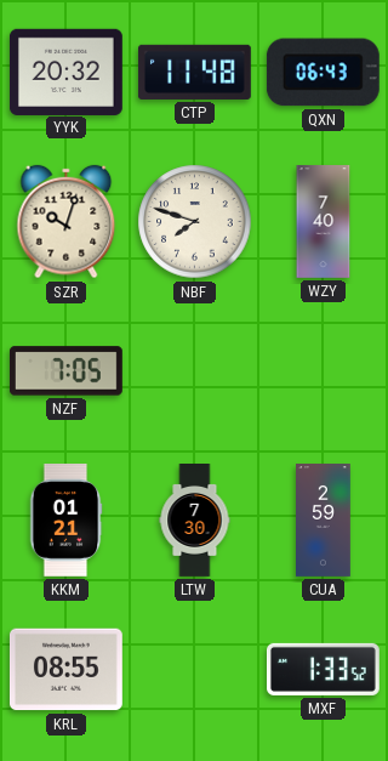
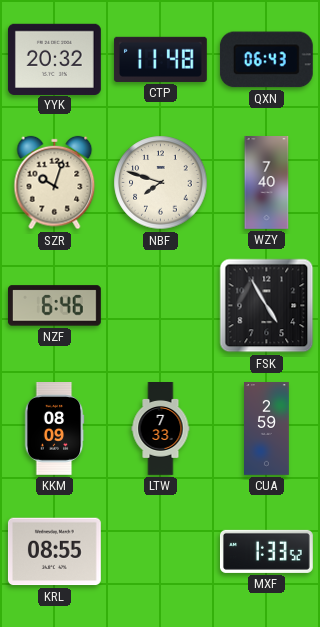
NZF: 7:05 -> 6:46
FSK: none -> 4:55
KKM: 01:21 -> 08:09
LTW: 7:30 -> 7:33
